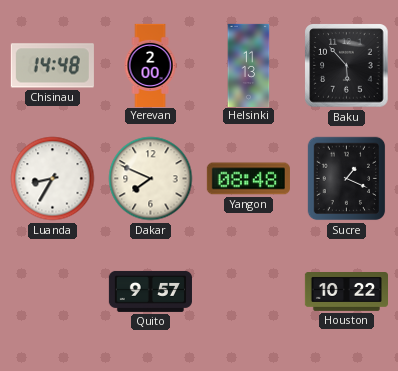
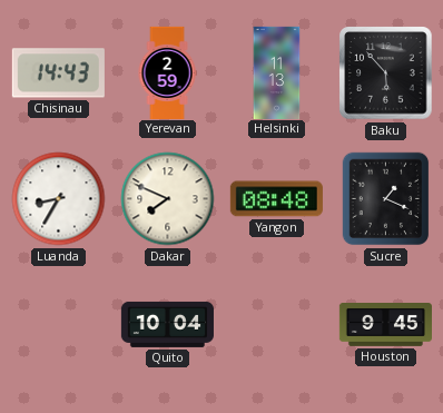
Chisinau: 14:48 -> 14:43
Yerevan: 2:00 -> 2:59
Quito: 9:57 -> 10:04
Houston: 10:22 -> 9:45
